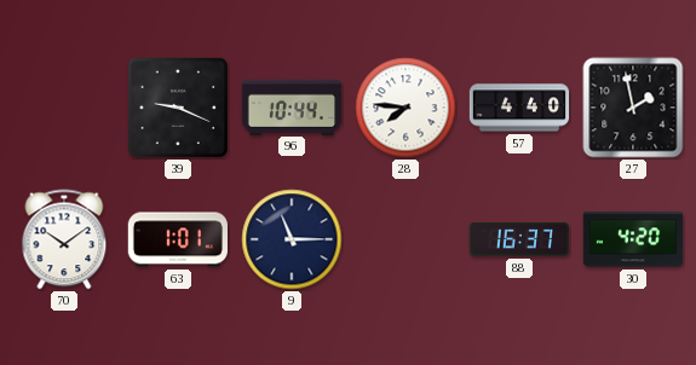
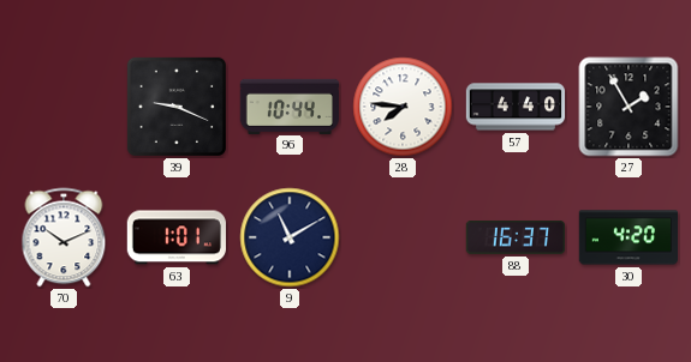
27: 1:58 -> 1:55
70: 10:09 -> 10:11
9: 11:15 -> 11:10
